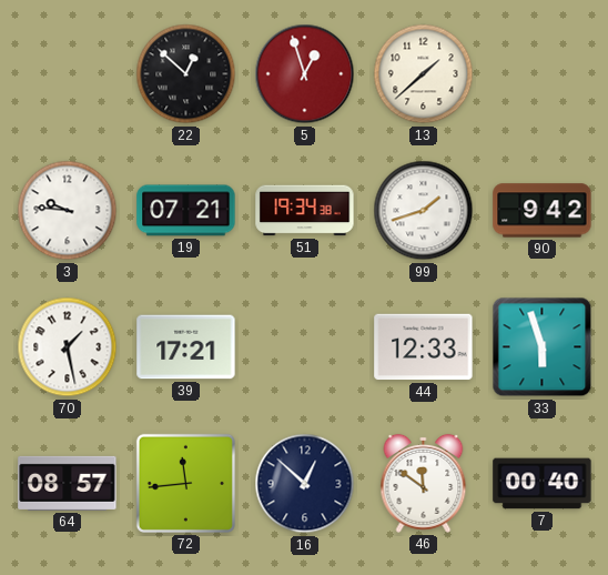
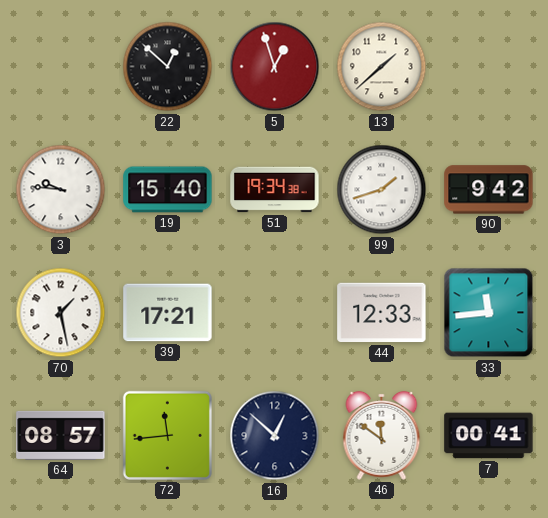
19: 07:21 -> 15:40
33: 5:57 -> 11:44
7: 00:40 -> 00:41
